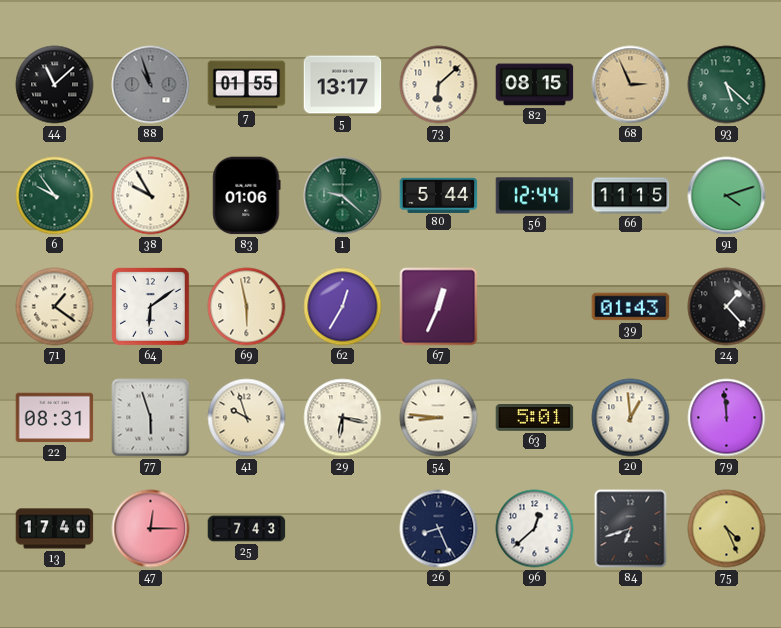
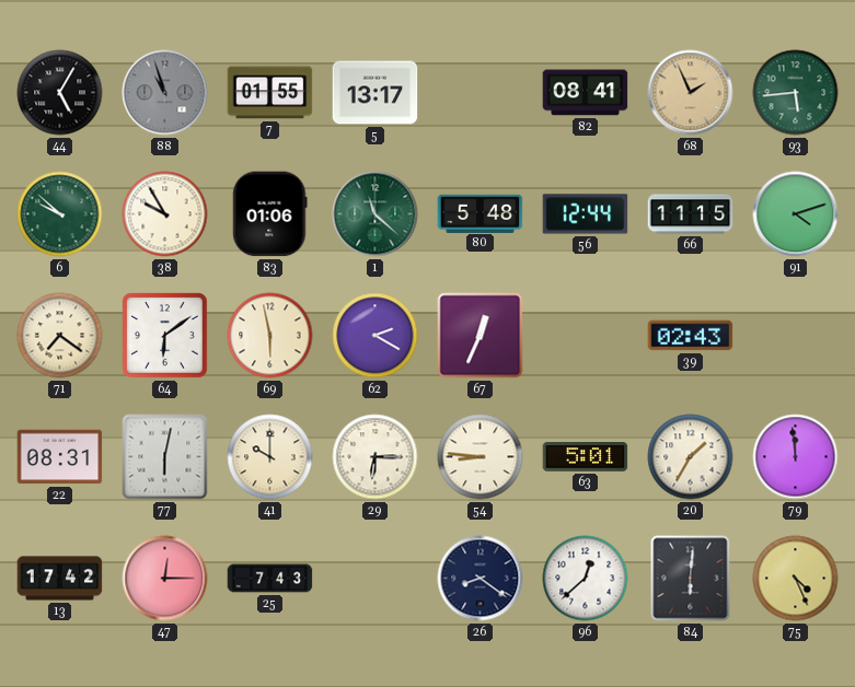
44: 11:08 -> 5:05
73: 6:08 -> none
82: 08:15 -> 08:41
68: 2:56 -> 1:56
93: 5:22 -> 5:44
6: 9:54 -> 9:52
1: 9:22 -> 11:22
80: 5:44 -> 5:48
71: 1:21 -> 7:21
62: 12:35 -> 2:20
39: 01:43 -> 02:43
24: 1:23 -> none
77: 5:57 -> 6:02
41: 9:57 -> 10:00
29: 6:17 -> 6:15
20: 12:59 -> 1:35
13: 17:40 -> 17:42
26: 8:26 -> 8:21
84: 6:42 -> 6:01
